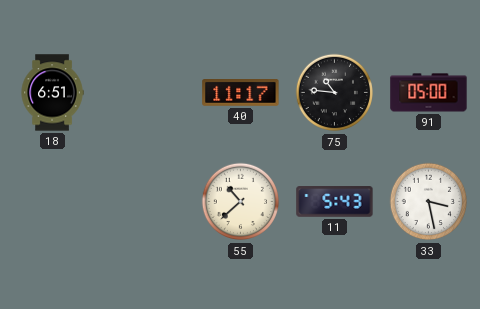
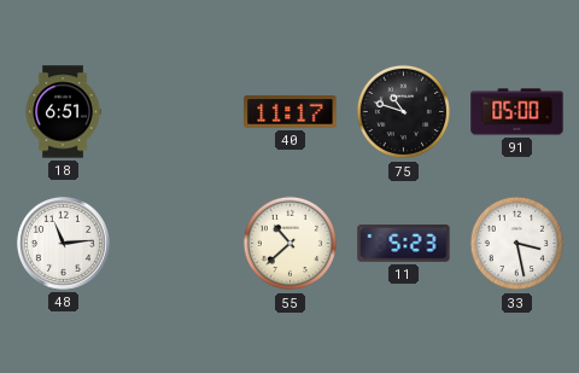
75: 10:46 -> 10:48
48: none -> 11:14
11: 5:43 -> 5:23
